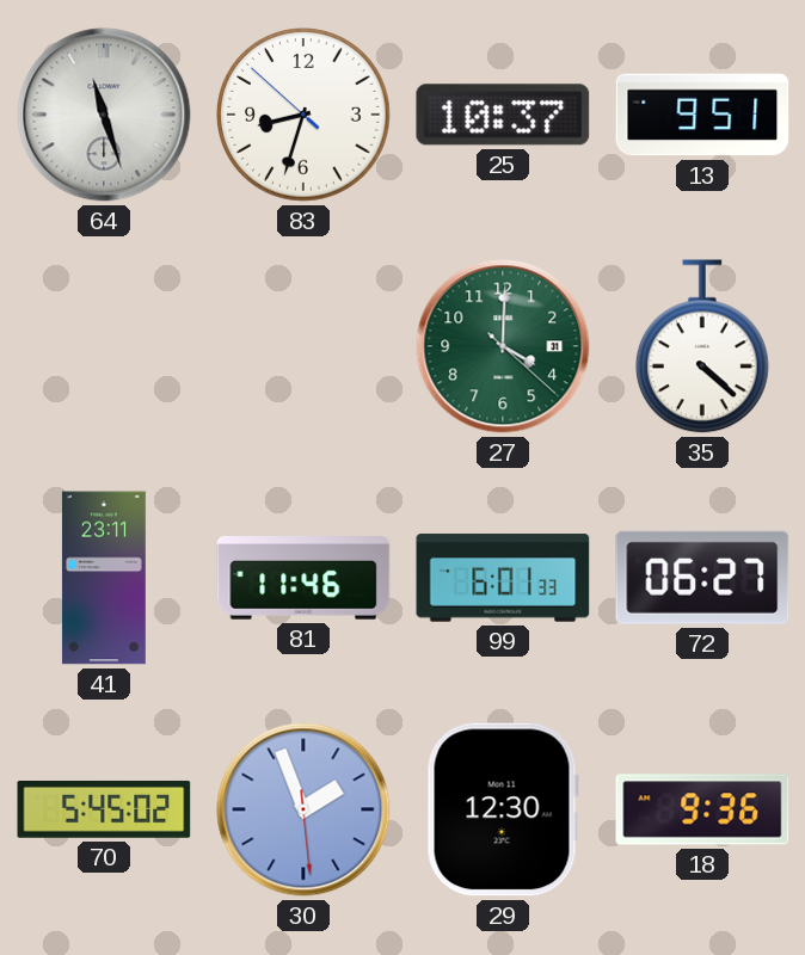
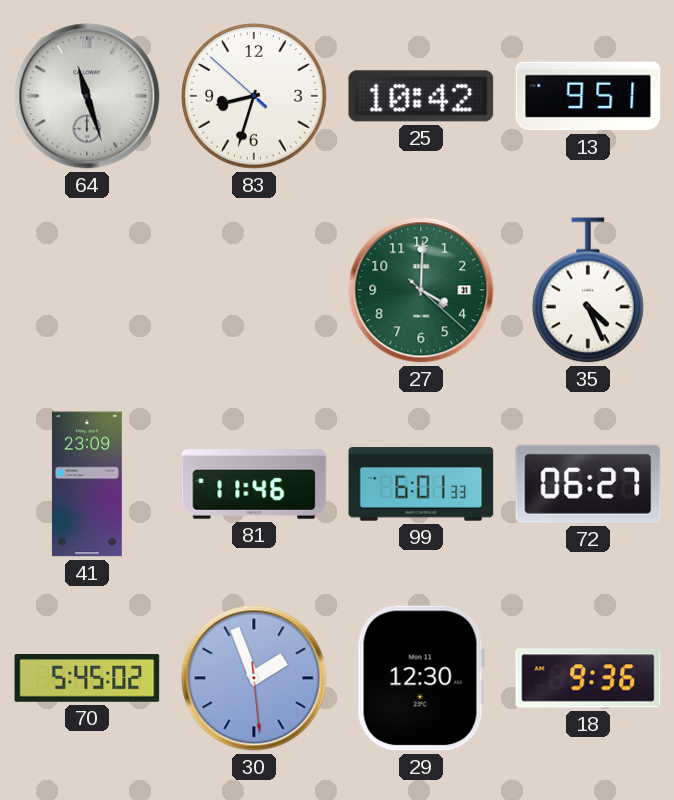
25: 10:37 -> 10:42
35: 4:22 -> 4:26
41: 23:11 -> 23:09
